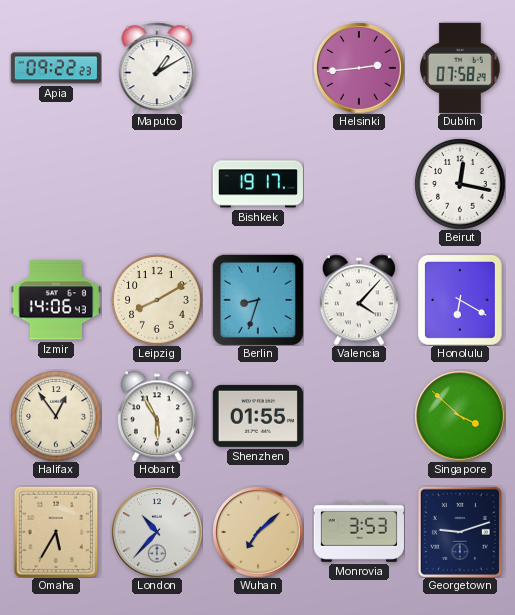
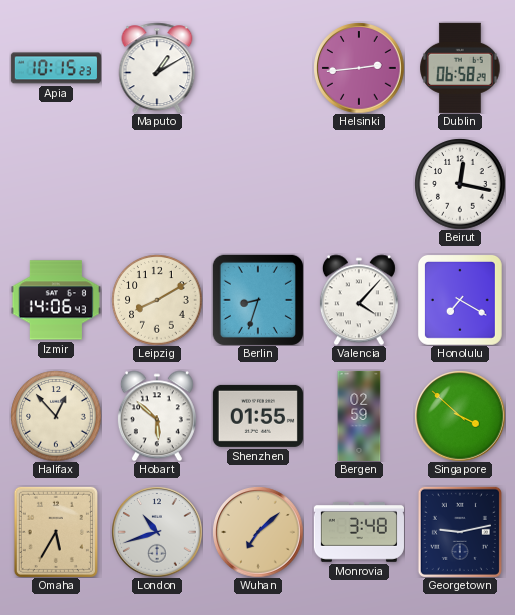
Apia: 09:22 -> 10:15
Dublin: 07:58 -> 06:58
Bishkek: 19:17 -> none
Honolulu: 6:20 -> 7:20
Halifax: 12:54 -> 12:53
Hobart: 5:55 -> 5:52
Bergen: none -> 02:59
London: 10:37 -> 10:42
Monrovia: 3:53 -> 3:48
Georgetown: 9:12 -> 9:13
